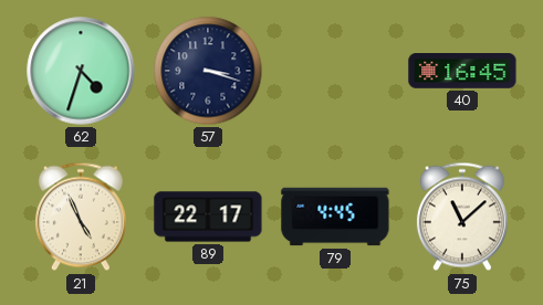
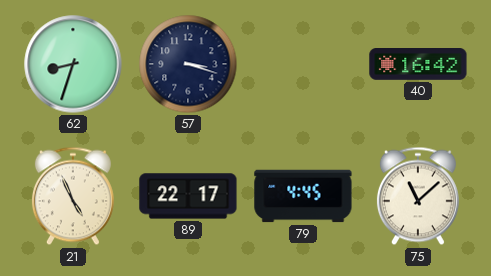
62: 4:33 -> 8:33
40: 16:45 -> 16:42
